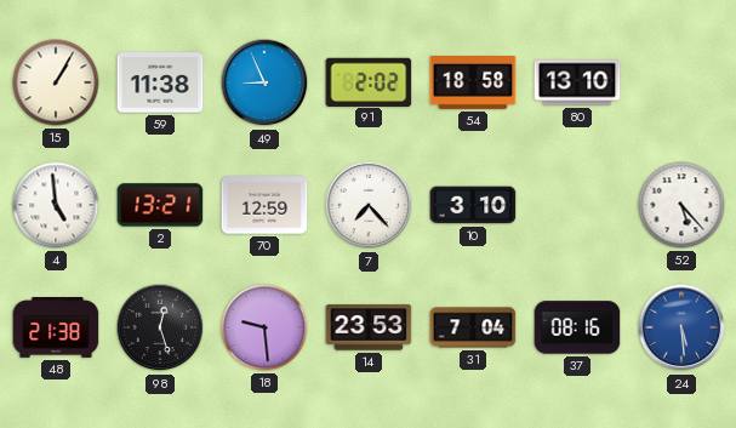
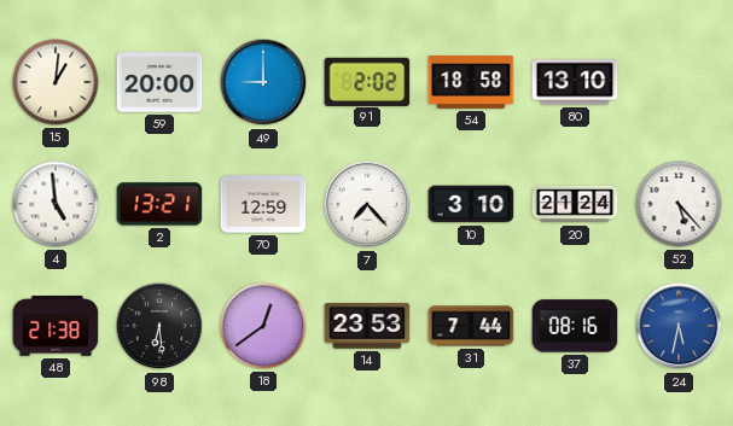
15: 1:05 -> 1:01
59: 11:38 -> 20:00
49: 8:56 -> 9:00
20: none -> 21:24
98: 12:27 -> 6:29
18: 9:29 -> 12:39
31: 7:04 -> 7:44
24: 5:29 -> 5:32
